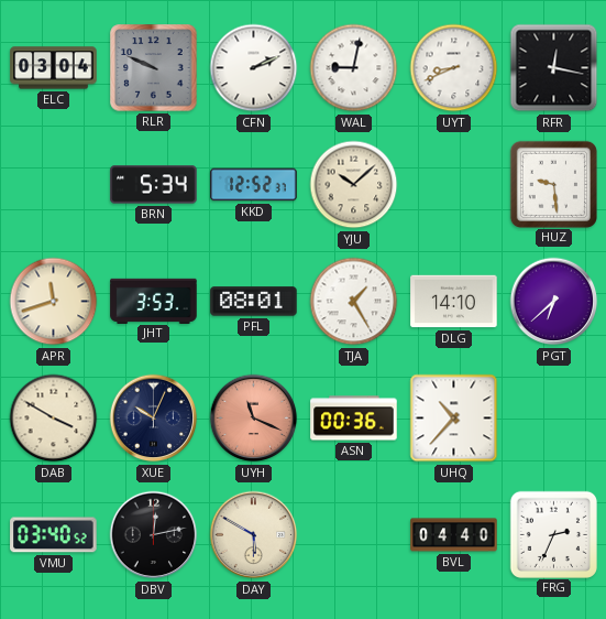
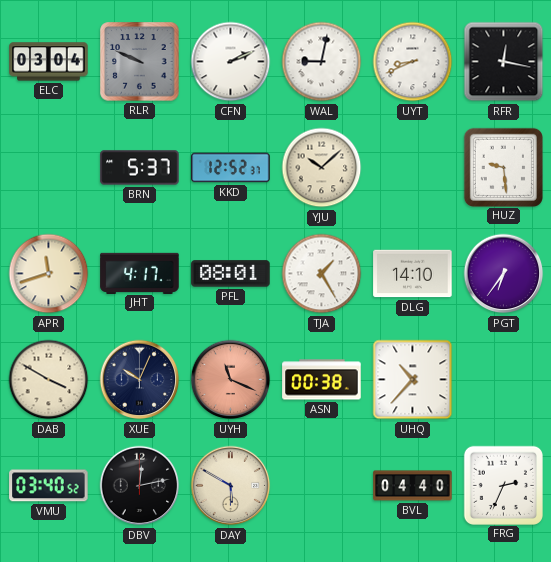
BRN: 5:34 -> 5:37
JHT: 3:53 -> 4:17
PGT: 6:38 -> 6:36
ASN: 00:36 -> 00:38
